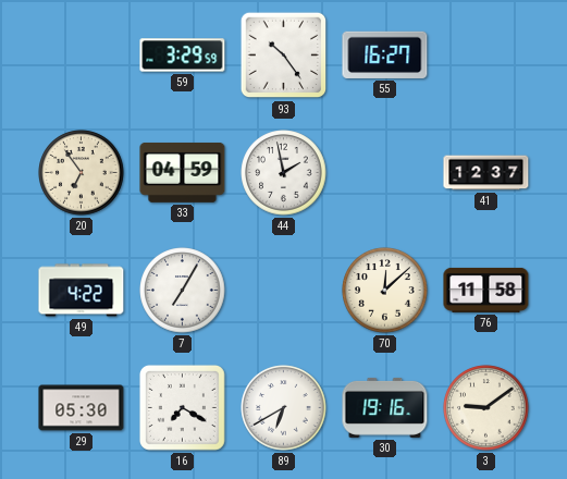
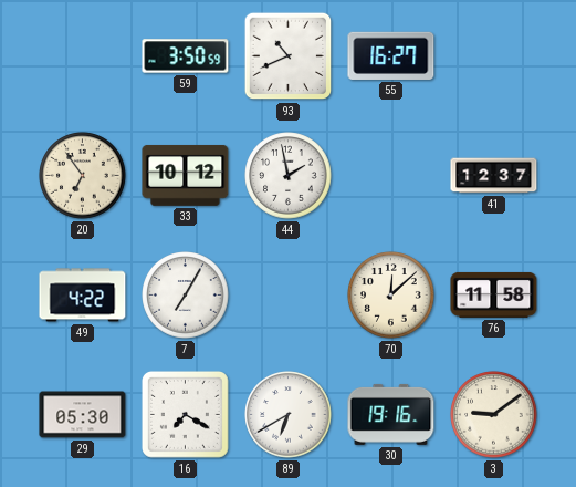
59: 3:29 -> 3:50
93: 10:24 -> 10:41
33: 04:59 -> 10:12
